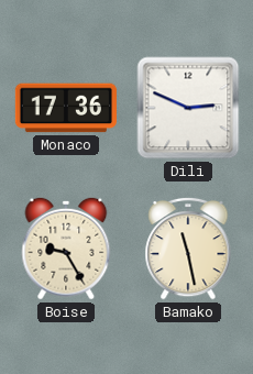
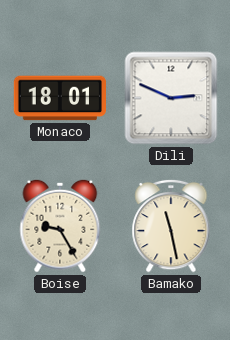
Monaco: 17:36 -> 18:01
